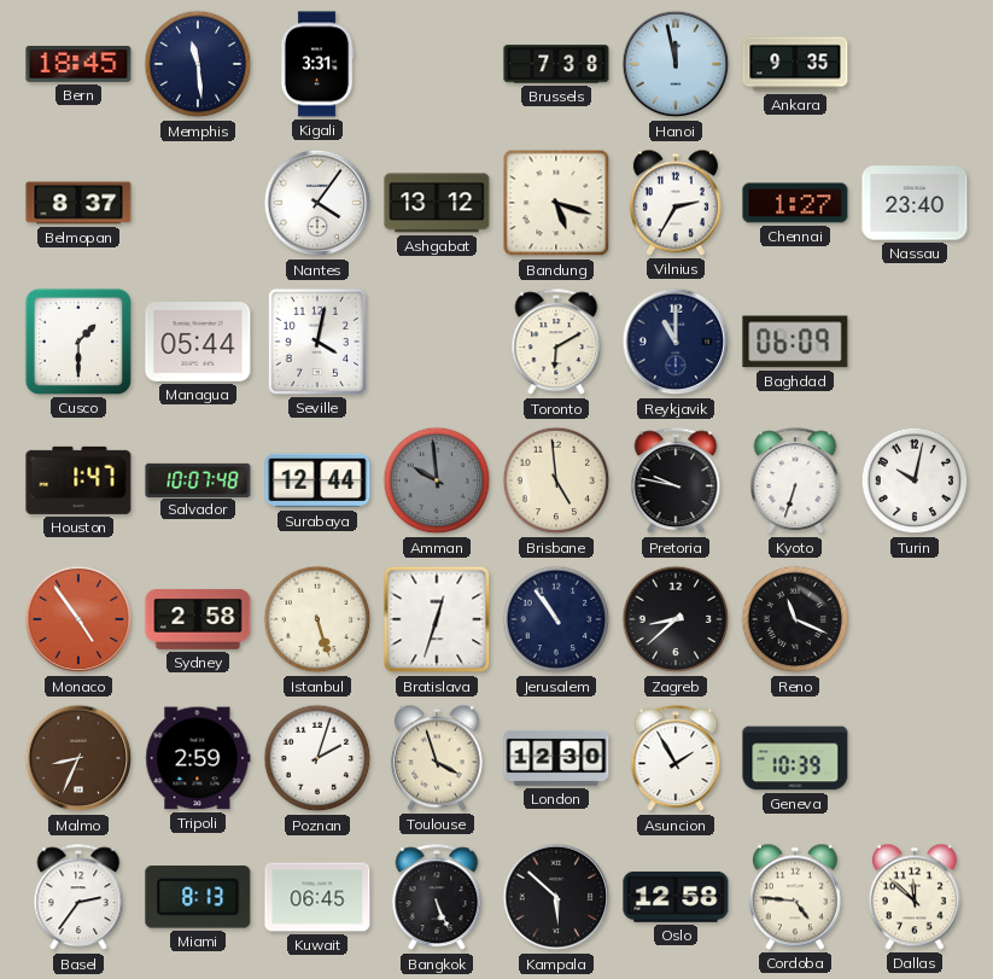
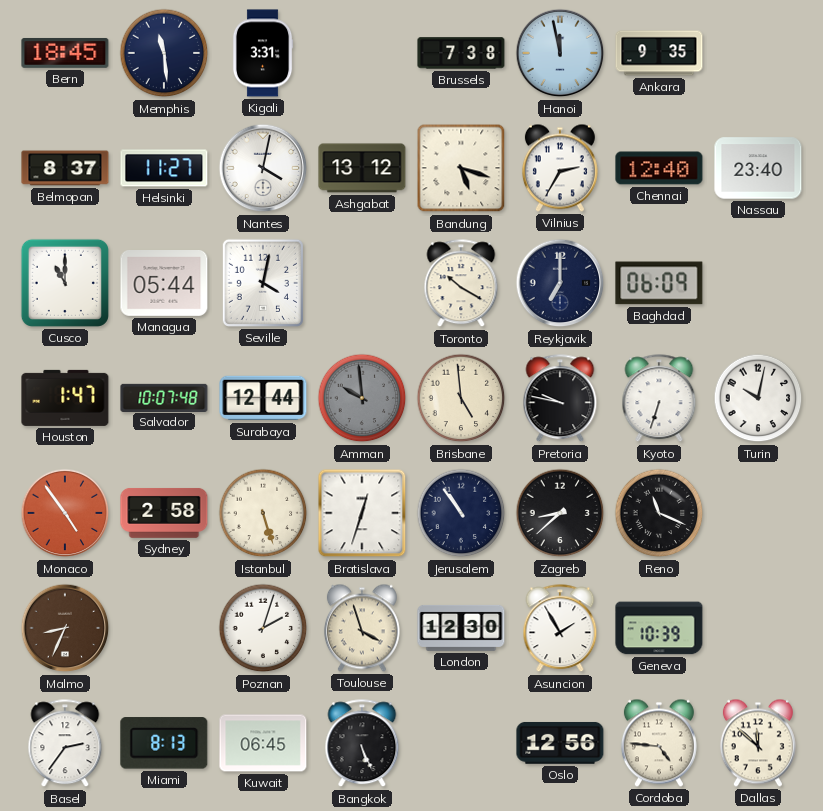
Helsinki: none -> 11:27
Nantes: 4:06 -> 4:02
Chennai: 1:27 -> 12:40
Cusco: 1:30 -> 11:00
Toronto: 6:10 -> 10:20
Reykjavik: 11:00 -> 7:00
Tripoli: 2:59 -> none
Kampala: 5:52 -> none
Oslo: 12:58 -> 12:56
